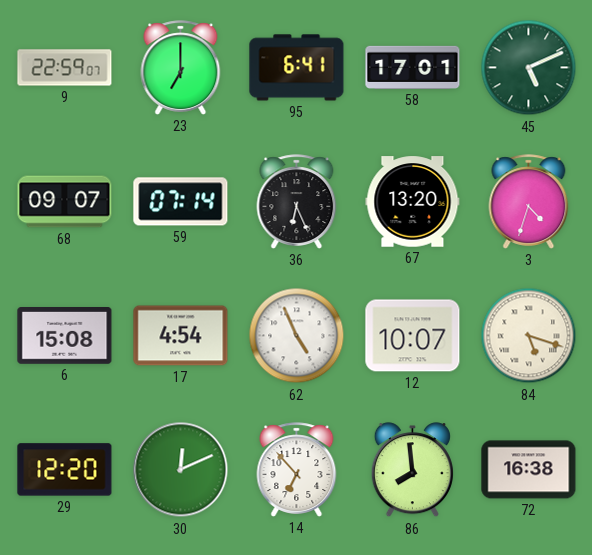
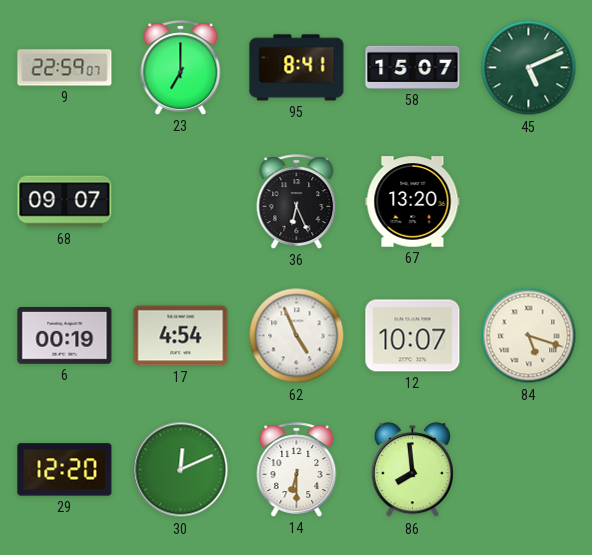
95: 6:41 -> 8:41
58: 17:01 -> 15:07
59: 07:14 -> none
3: 4:33 -> none
6: 15:08 -> 00:19
14: 6:53 -> 6:30
72: 16:38 -> none
